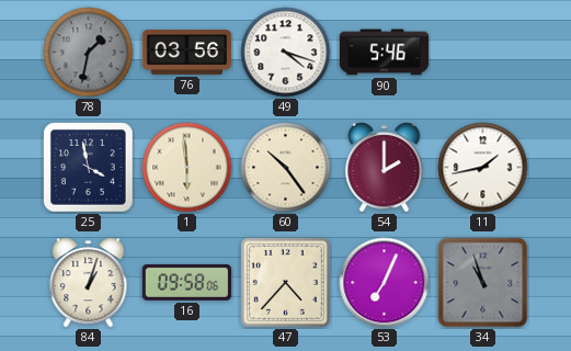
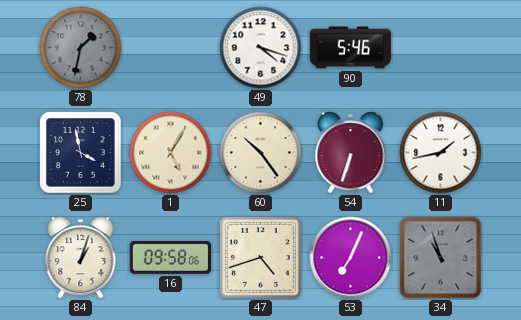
76: 03:56 -> none
1: 5:59 -> 5:05
54: 2:00 -> 6:33
47: 4:37 -> 4:42
